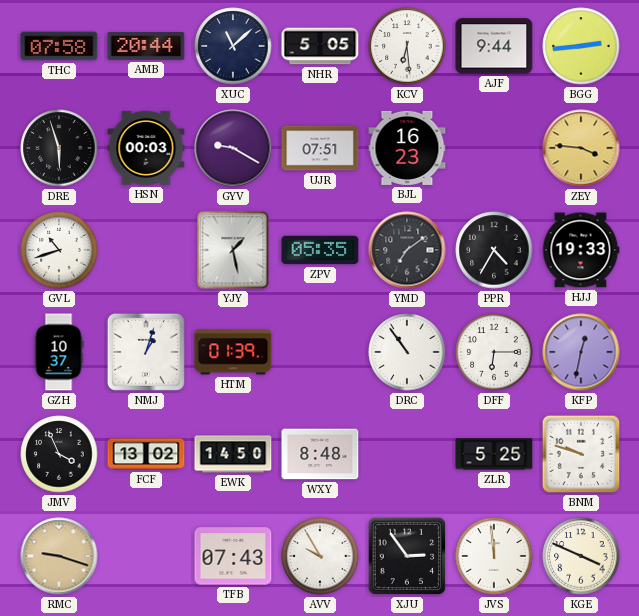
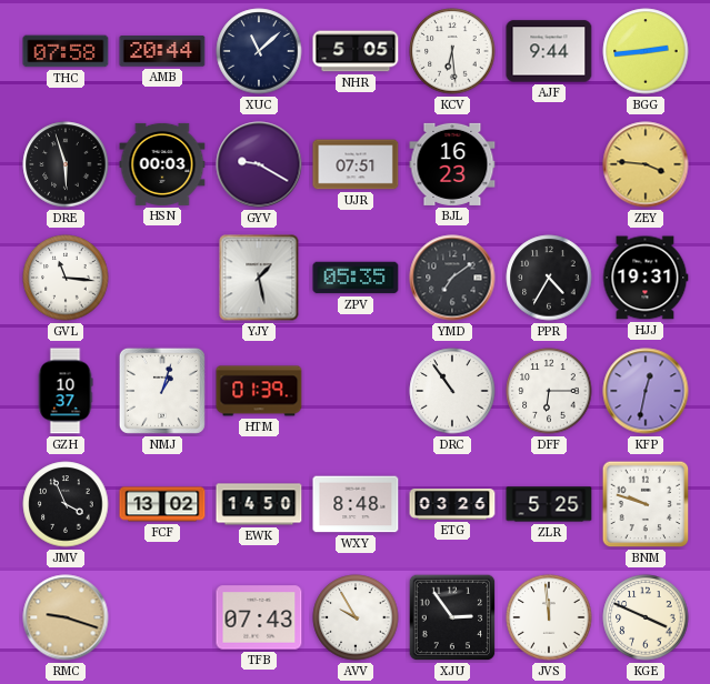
GVL: 10:42 -> 11:16
HJJ: 19:33 -> 19:31
ETG: none -> 03:26
